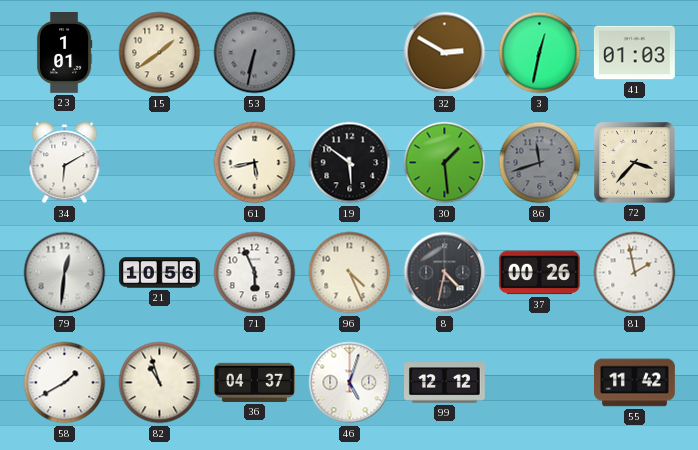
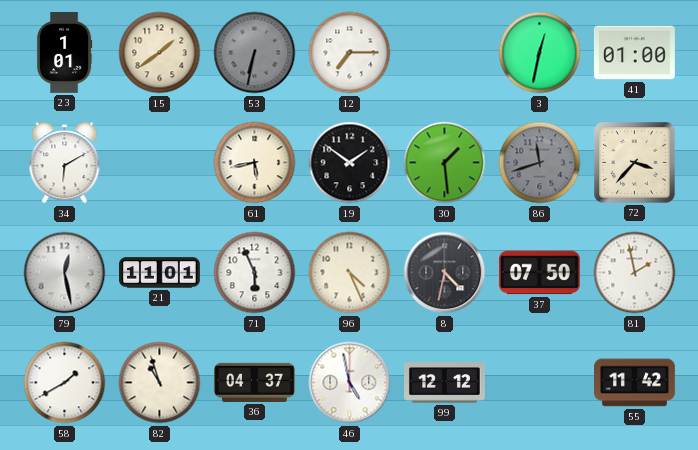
12: none -> 7:15
32: 2:50 -> none
41: 01:03 -> 01:00
19: 5:51 -> 1:51
79: 12:31 -> 12:28
21: 10:56 -> 11:01
37: 00:26 -> 07:50
46: 5:03 -> 4:58
